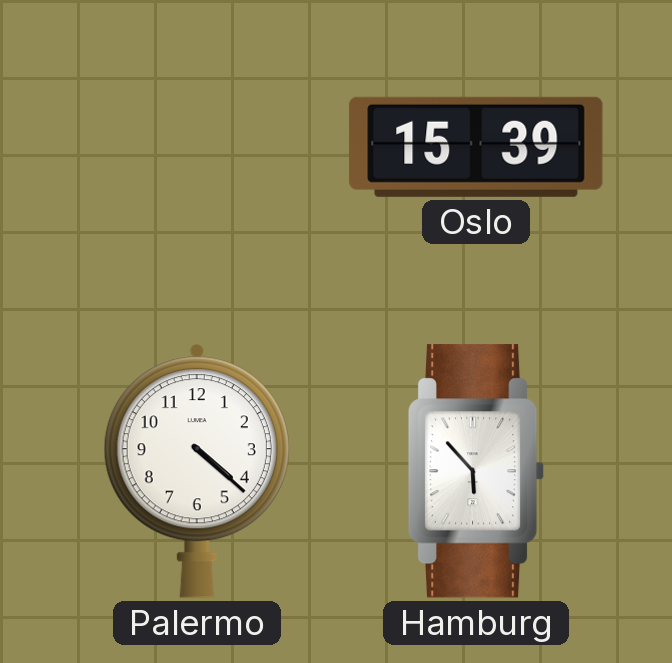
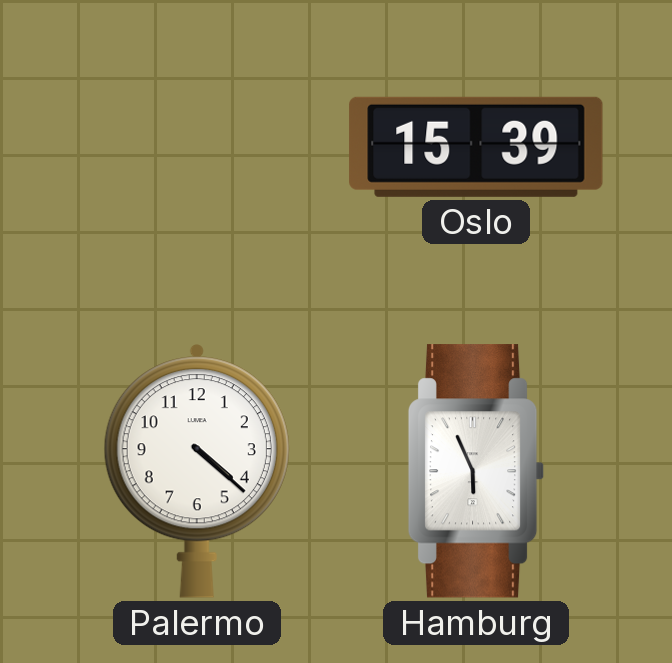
Hamburg: 5:53 -> 5:56
